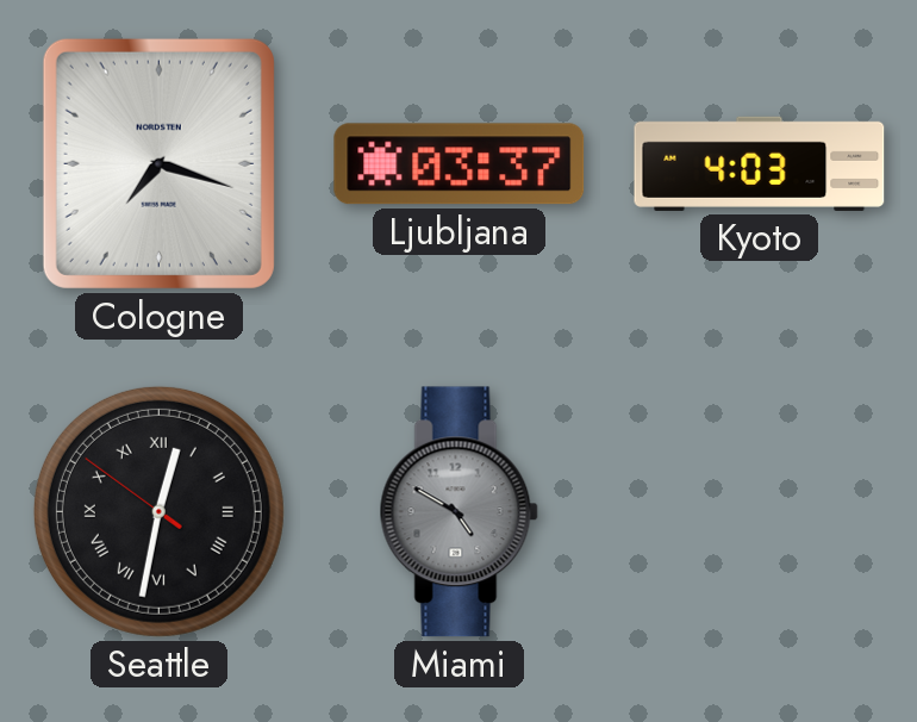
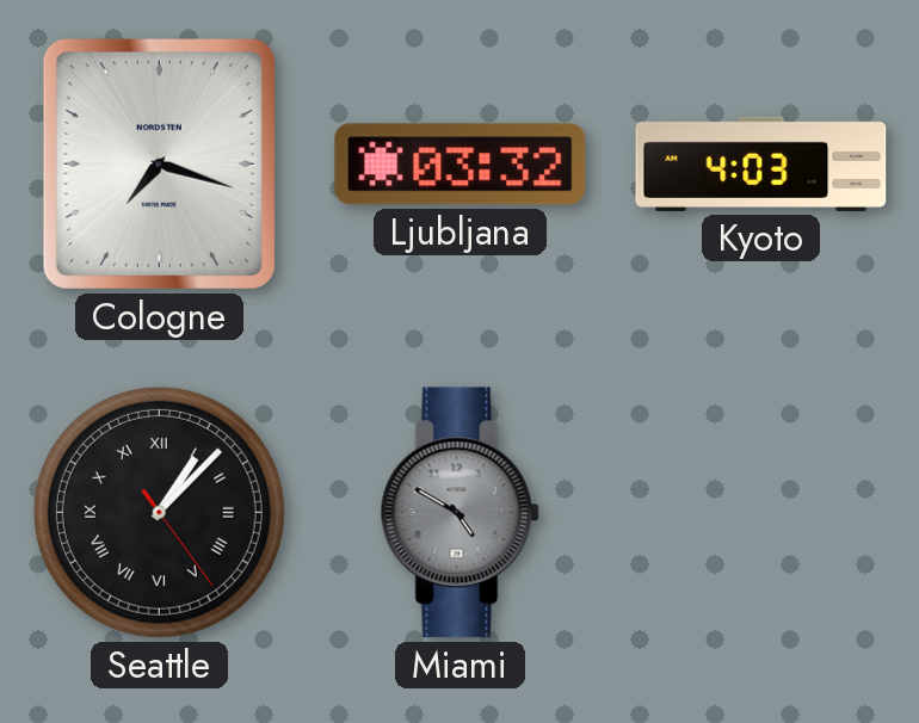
Ljubljana: 03:37 -> 03:32
Seattle: 12:31 -> 1:07
